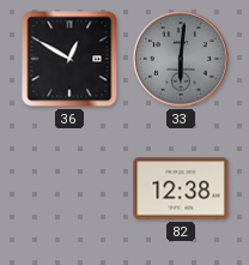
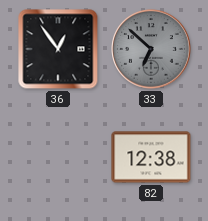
36: 12:50 -> 12:54
33: 6:01 -> 6:52
